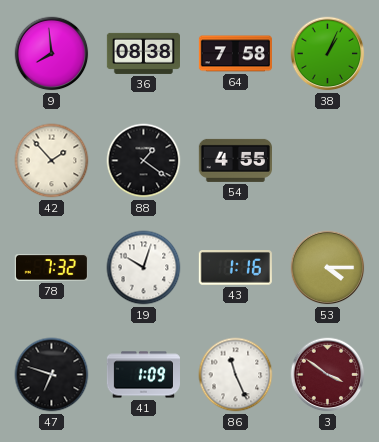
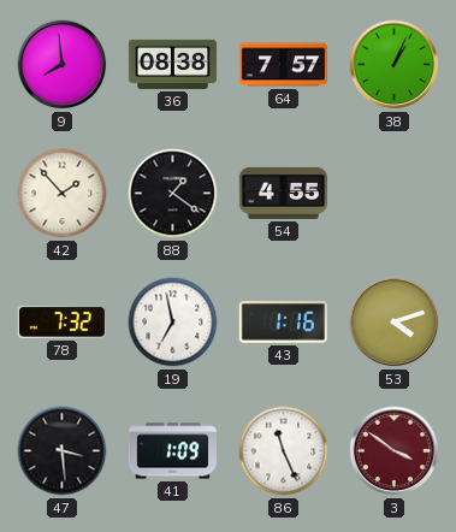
64: 7:58 -> 7:57
19: 10:03 -> 6:58
53: 4:15 -> 4:12
47: 6:48 -> 3:29
